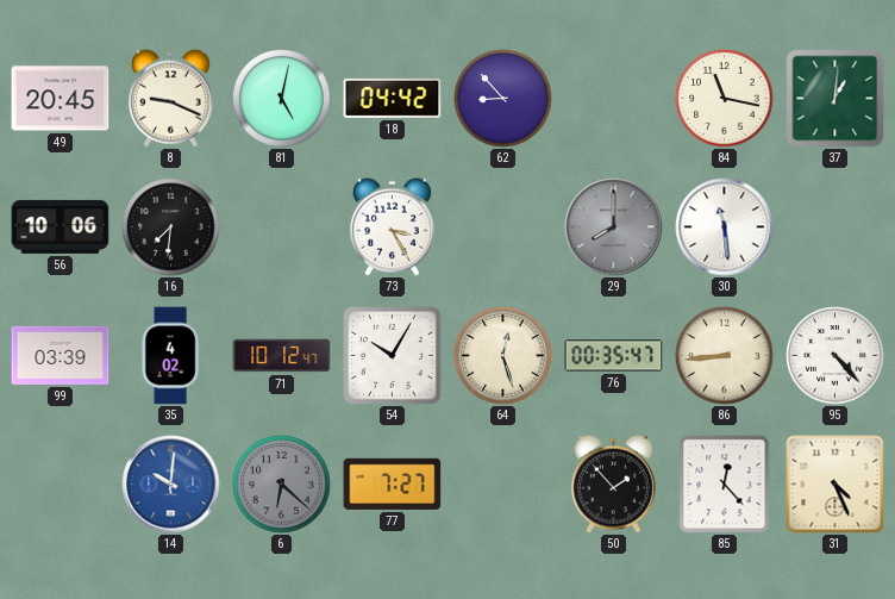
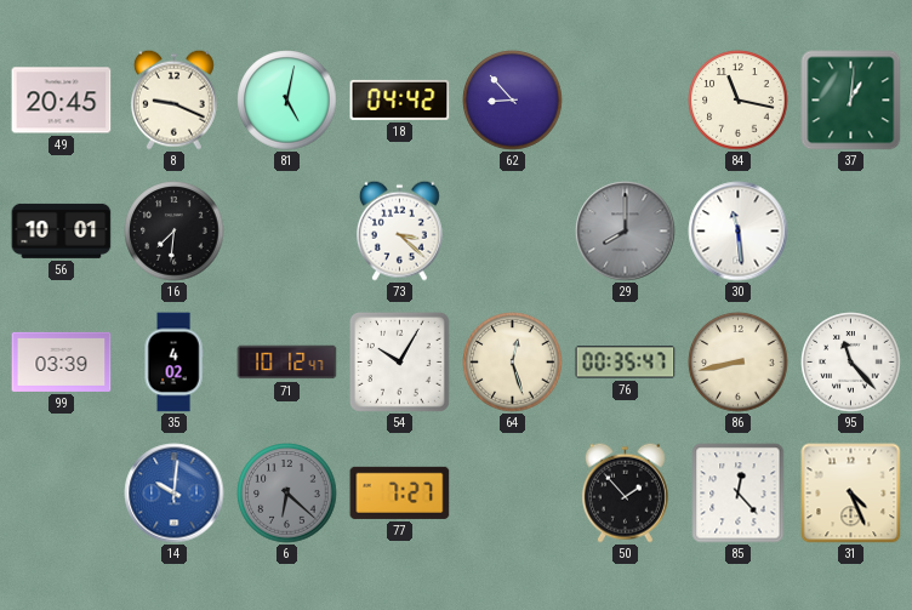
56: 10:06 -> 10:01
73: 3:25 -> 3:22
86: 8:44 -> 8:43
95: 4:23 -> 11:23
